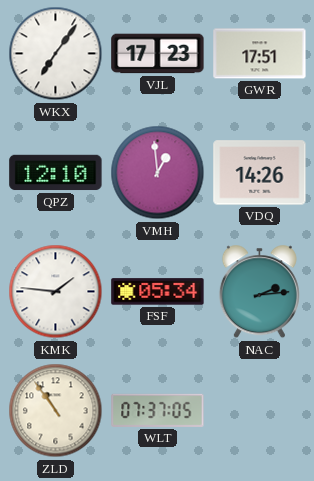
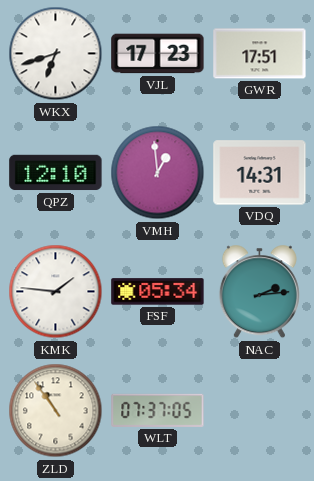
WKX: 7:06 -> 6:42
VDQ: 14:26 -> 14:31
